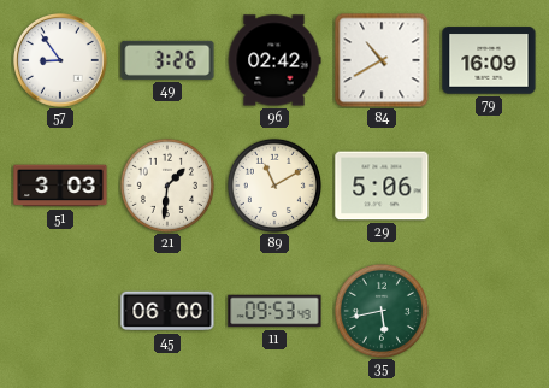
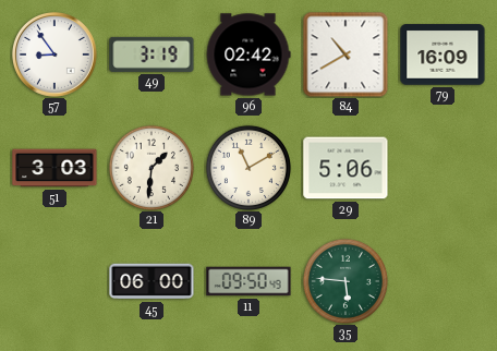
49: 3:26 -> 3:19
11: 09:53 -> 09:50
35: 5:43 -> 5:46
